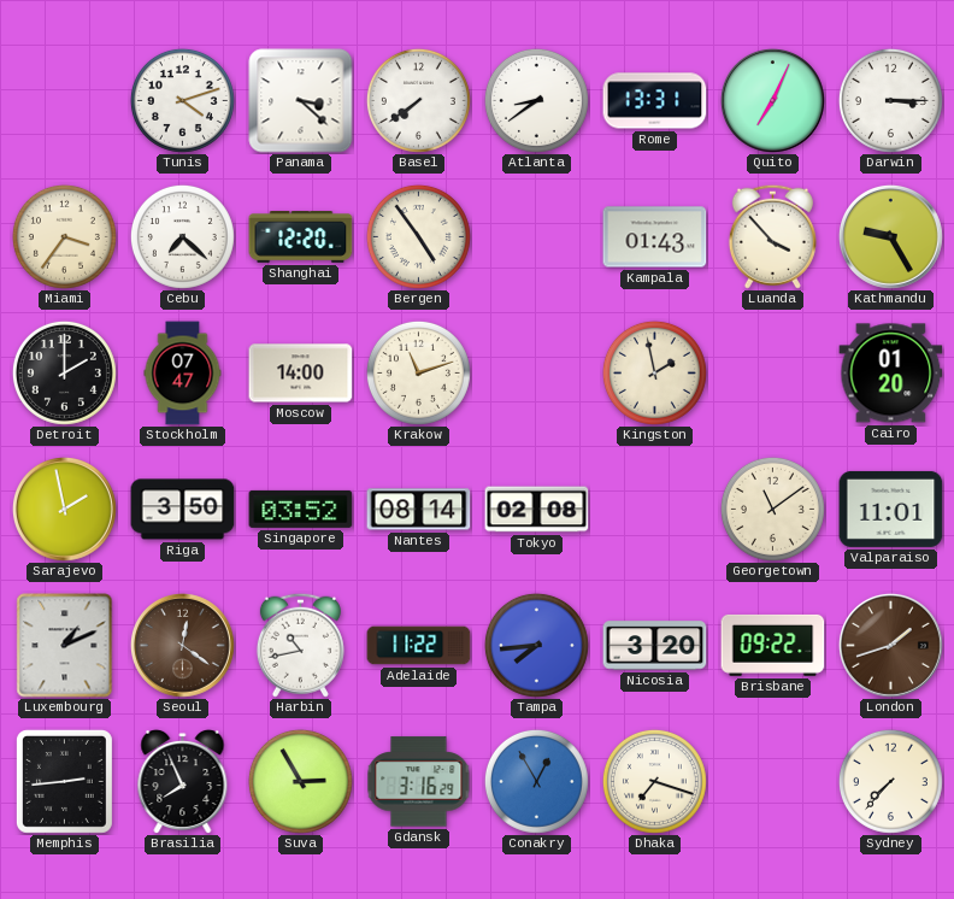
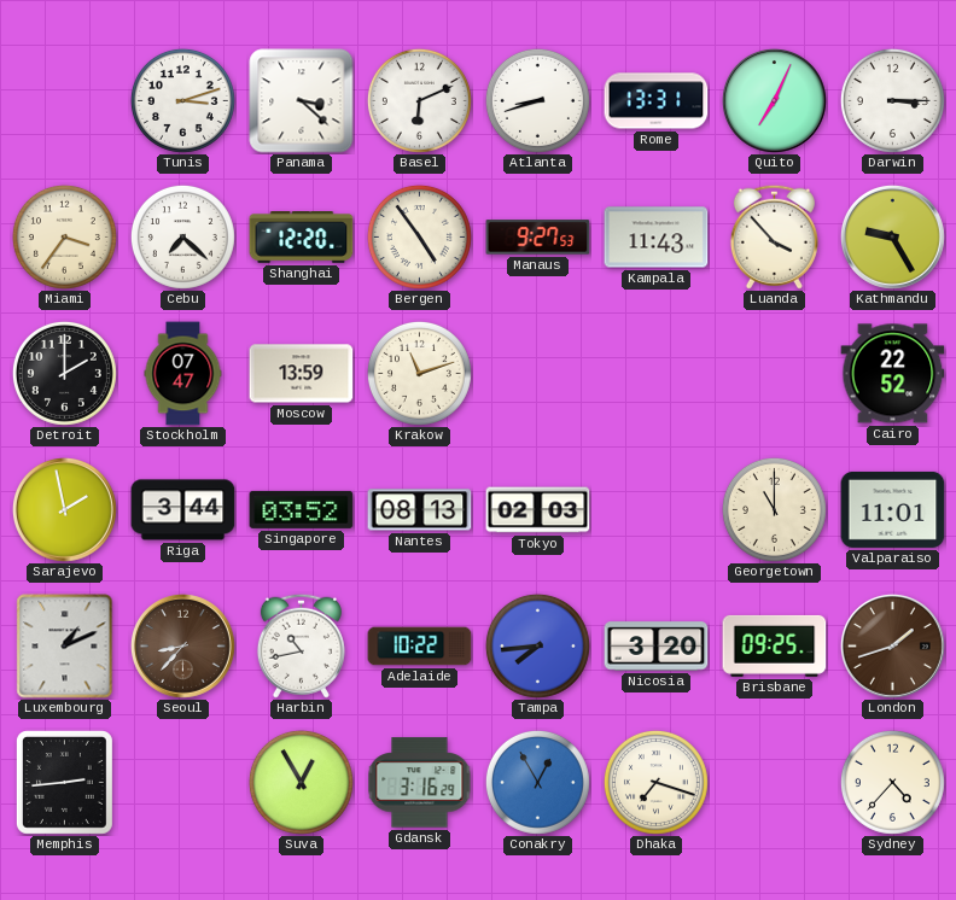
Tunis: 4:12 -> 3:12
Basel: 7:39 -> 6:11
Atlanta: 8:39 -> 8:42
Manaus: none -> 9:27
Kampala: 01:43 -> 11:43
Moscow: 14:00 -> 13:59
Kingston: 1:58 -> none
Cairo: 01:20 -> 22:52
Riga: 3:50 -> 3:44
Nantes: 08:14 -> 08:13
Tokyo: 02:08 -> 02:03
Georgetown: 11:09 -> 11:00
Seoul: 12:21 -> 8:37
Adelaide: 11:22 -> 10:22
Brisbane: 09:22 -> 09:25
Brasilia: 7:56 -> none
Suva: 2:55 -> 12:55
Sydney: 7:37 -> 4:37
